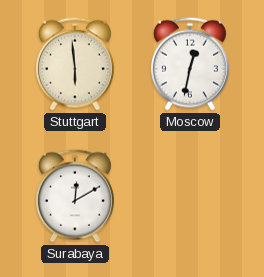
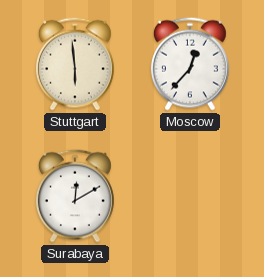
Moscow: 12:32 -> 12:37
